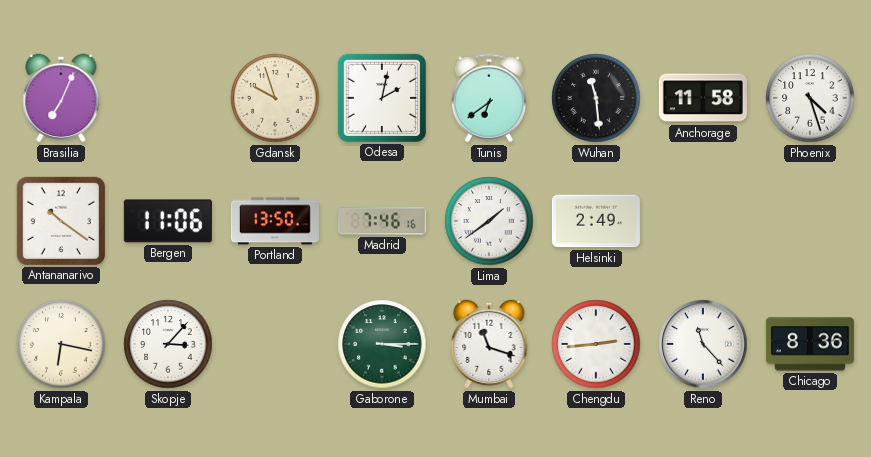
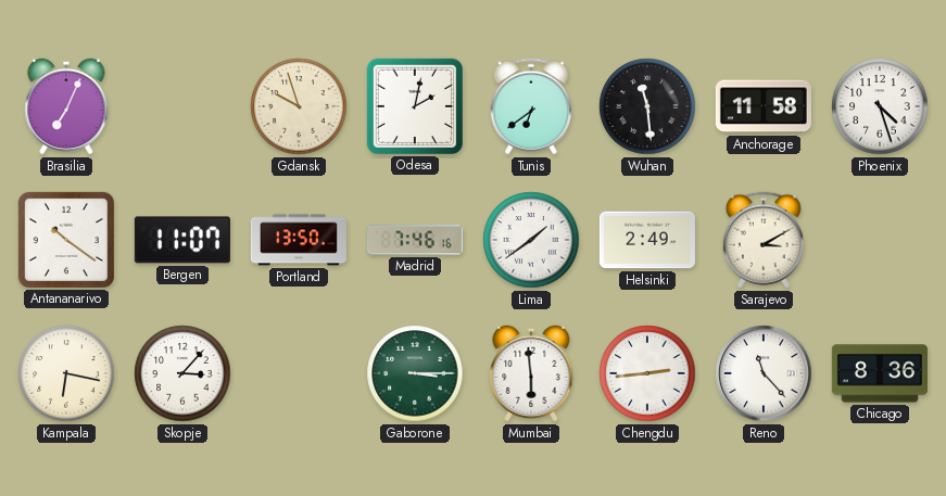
Bergen: 11:06 -> 11:07
Sarajevo: none -> 3:10
Mumbai: 11:18 -> 5:59
